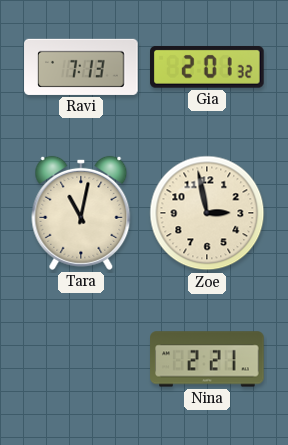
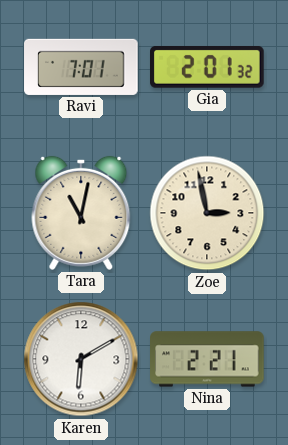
Ravi: 7:13 -> 7:01
Karen: none -> 6:10
